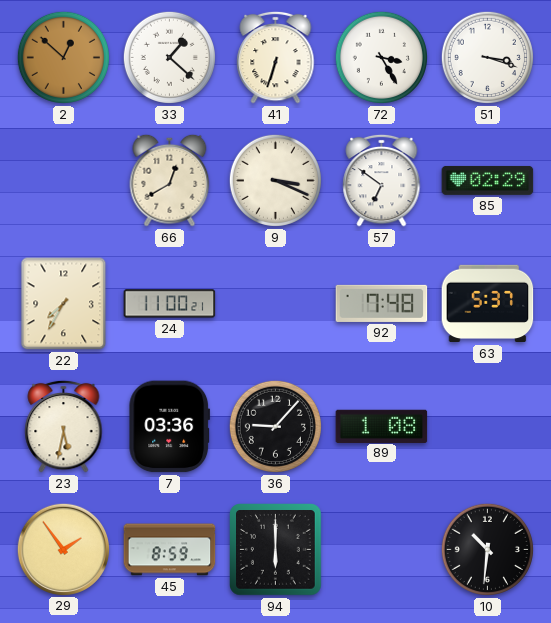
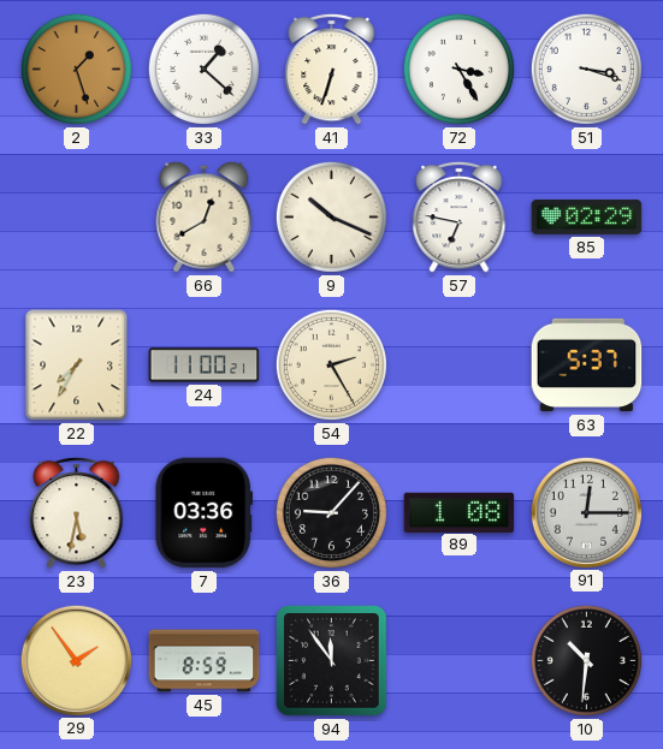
2: 12:52 -> 1:27
9: 3:19 -> 10:19
57: 6:51 -> 6:47
54: none -> 2:25
92: 7:48 -> none
91: none -> 12:15
94: 6:00 -> 11:54
